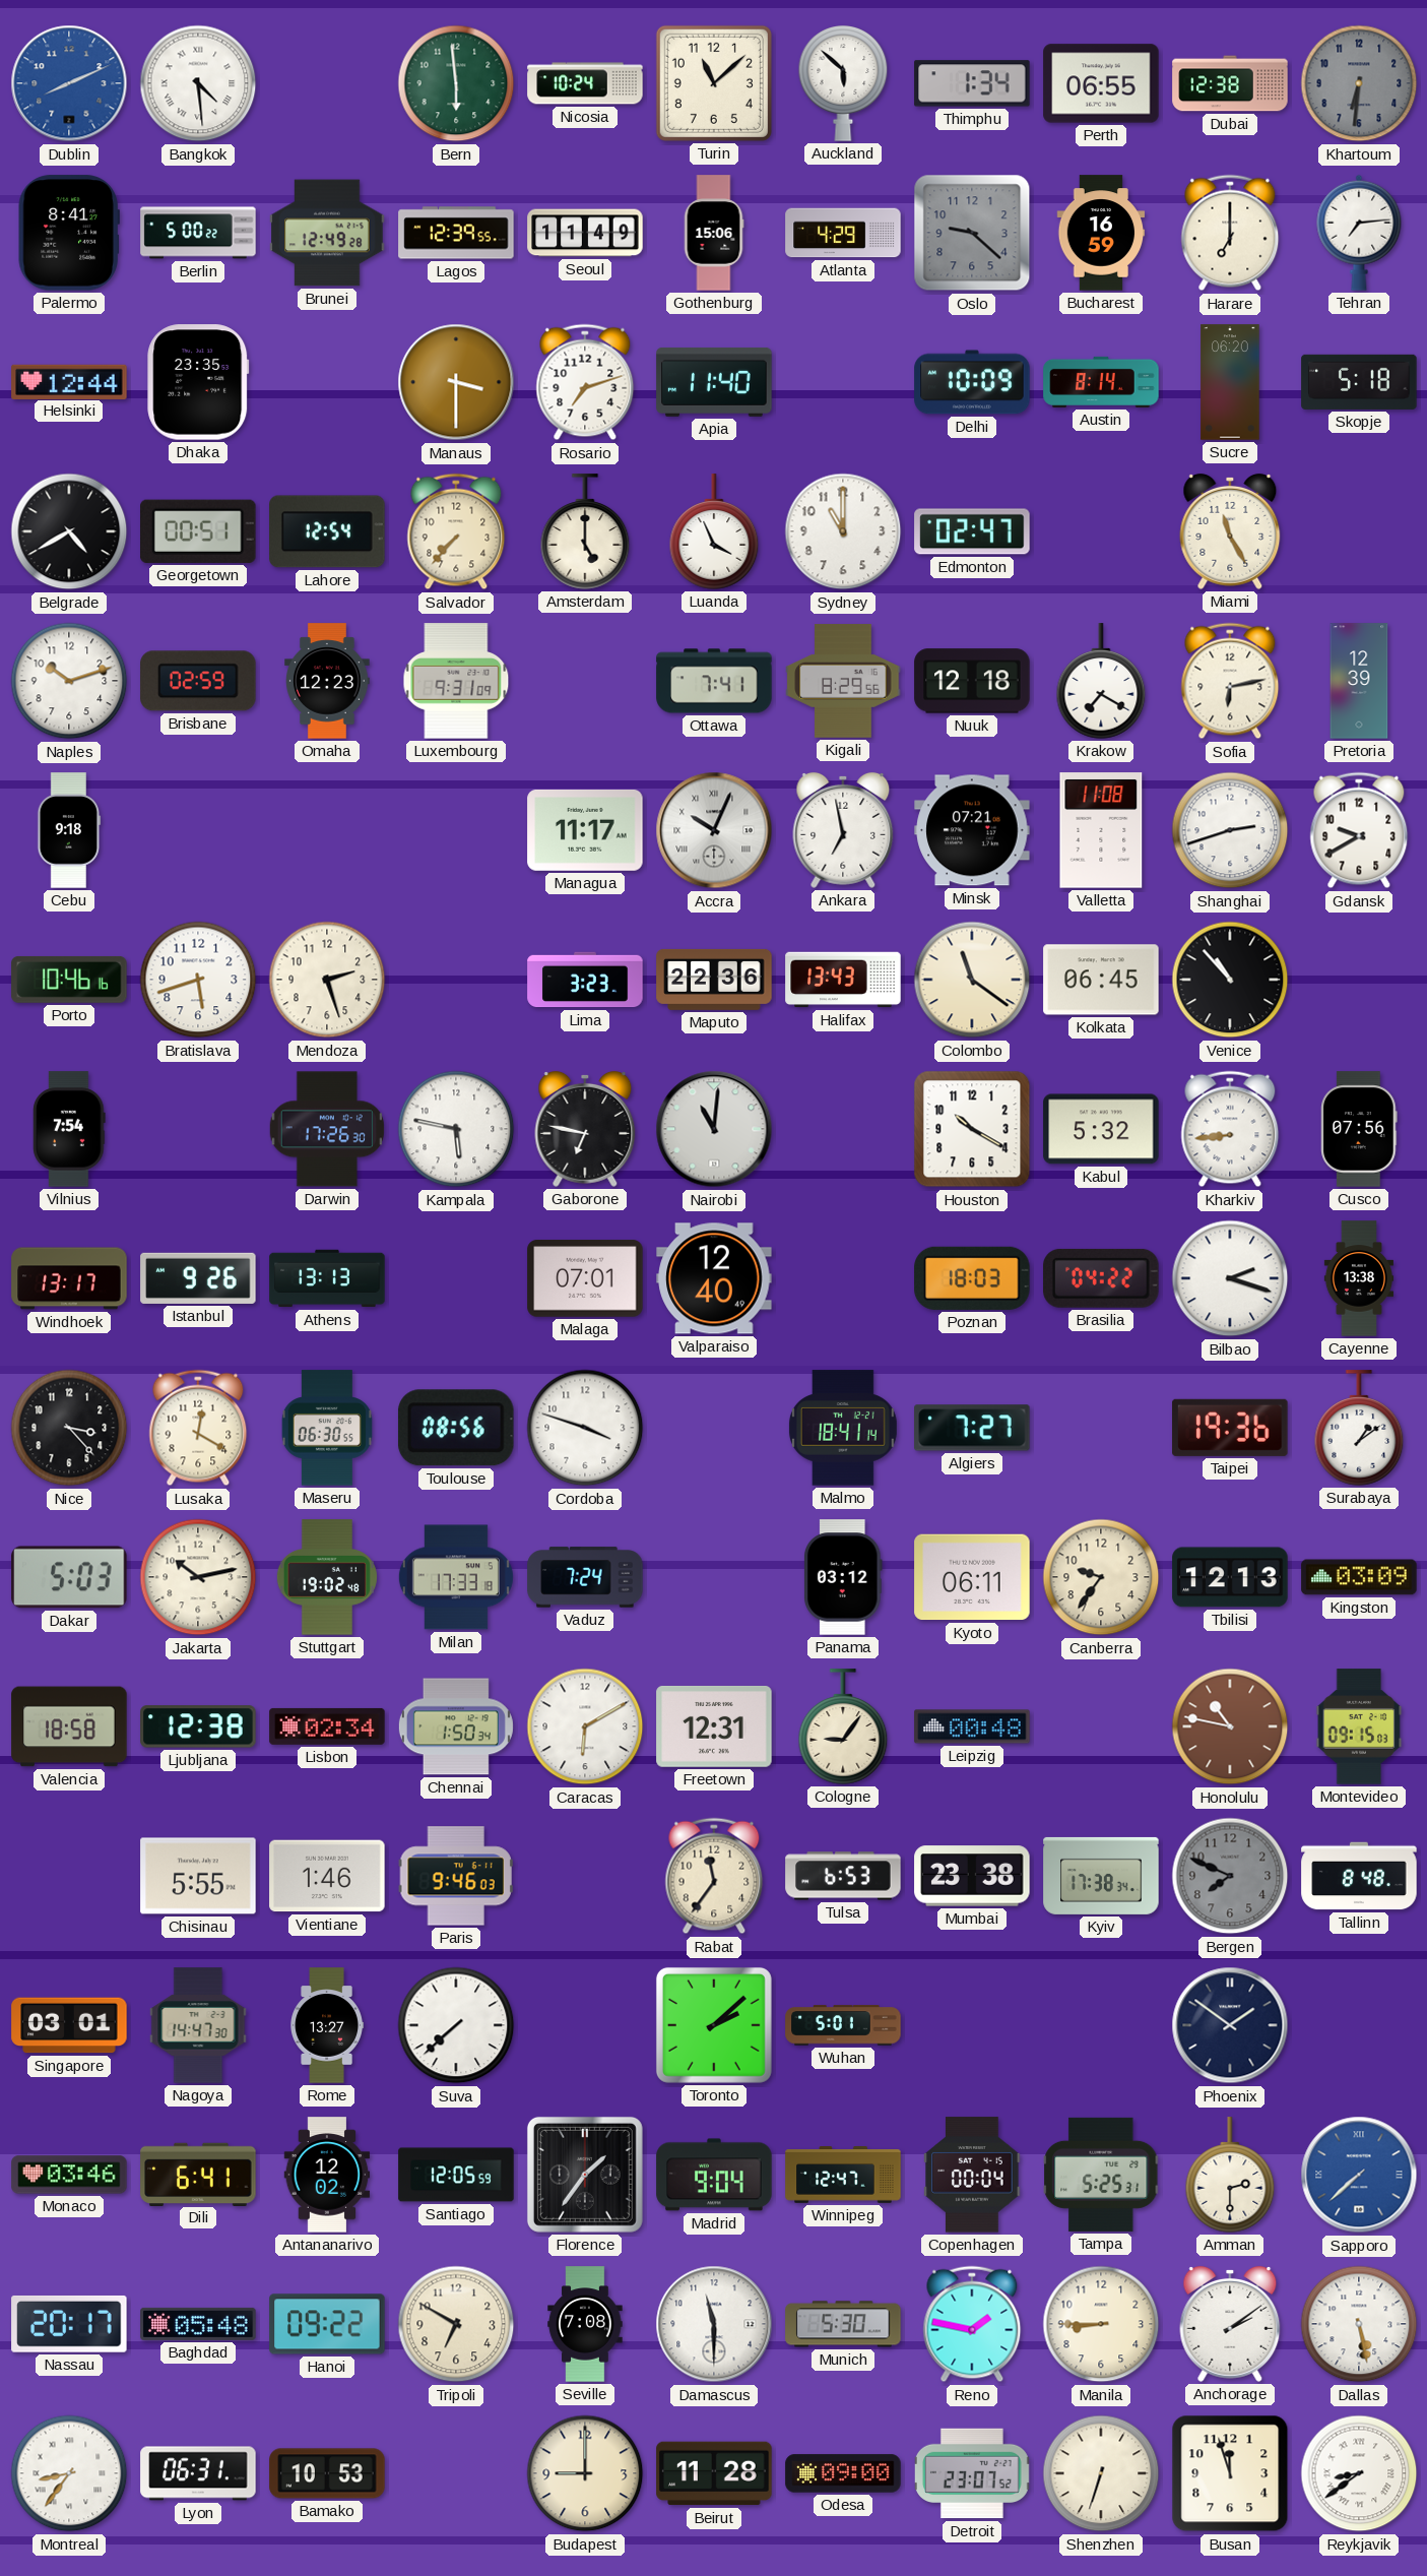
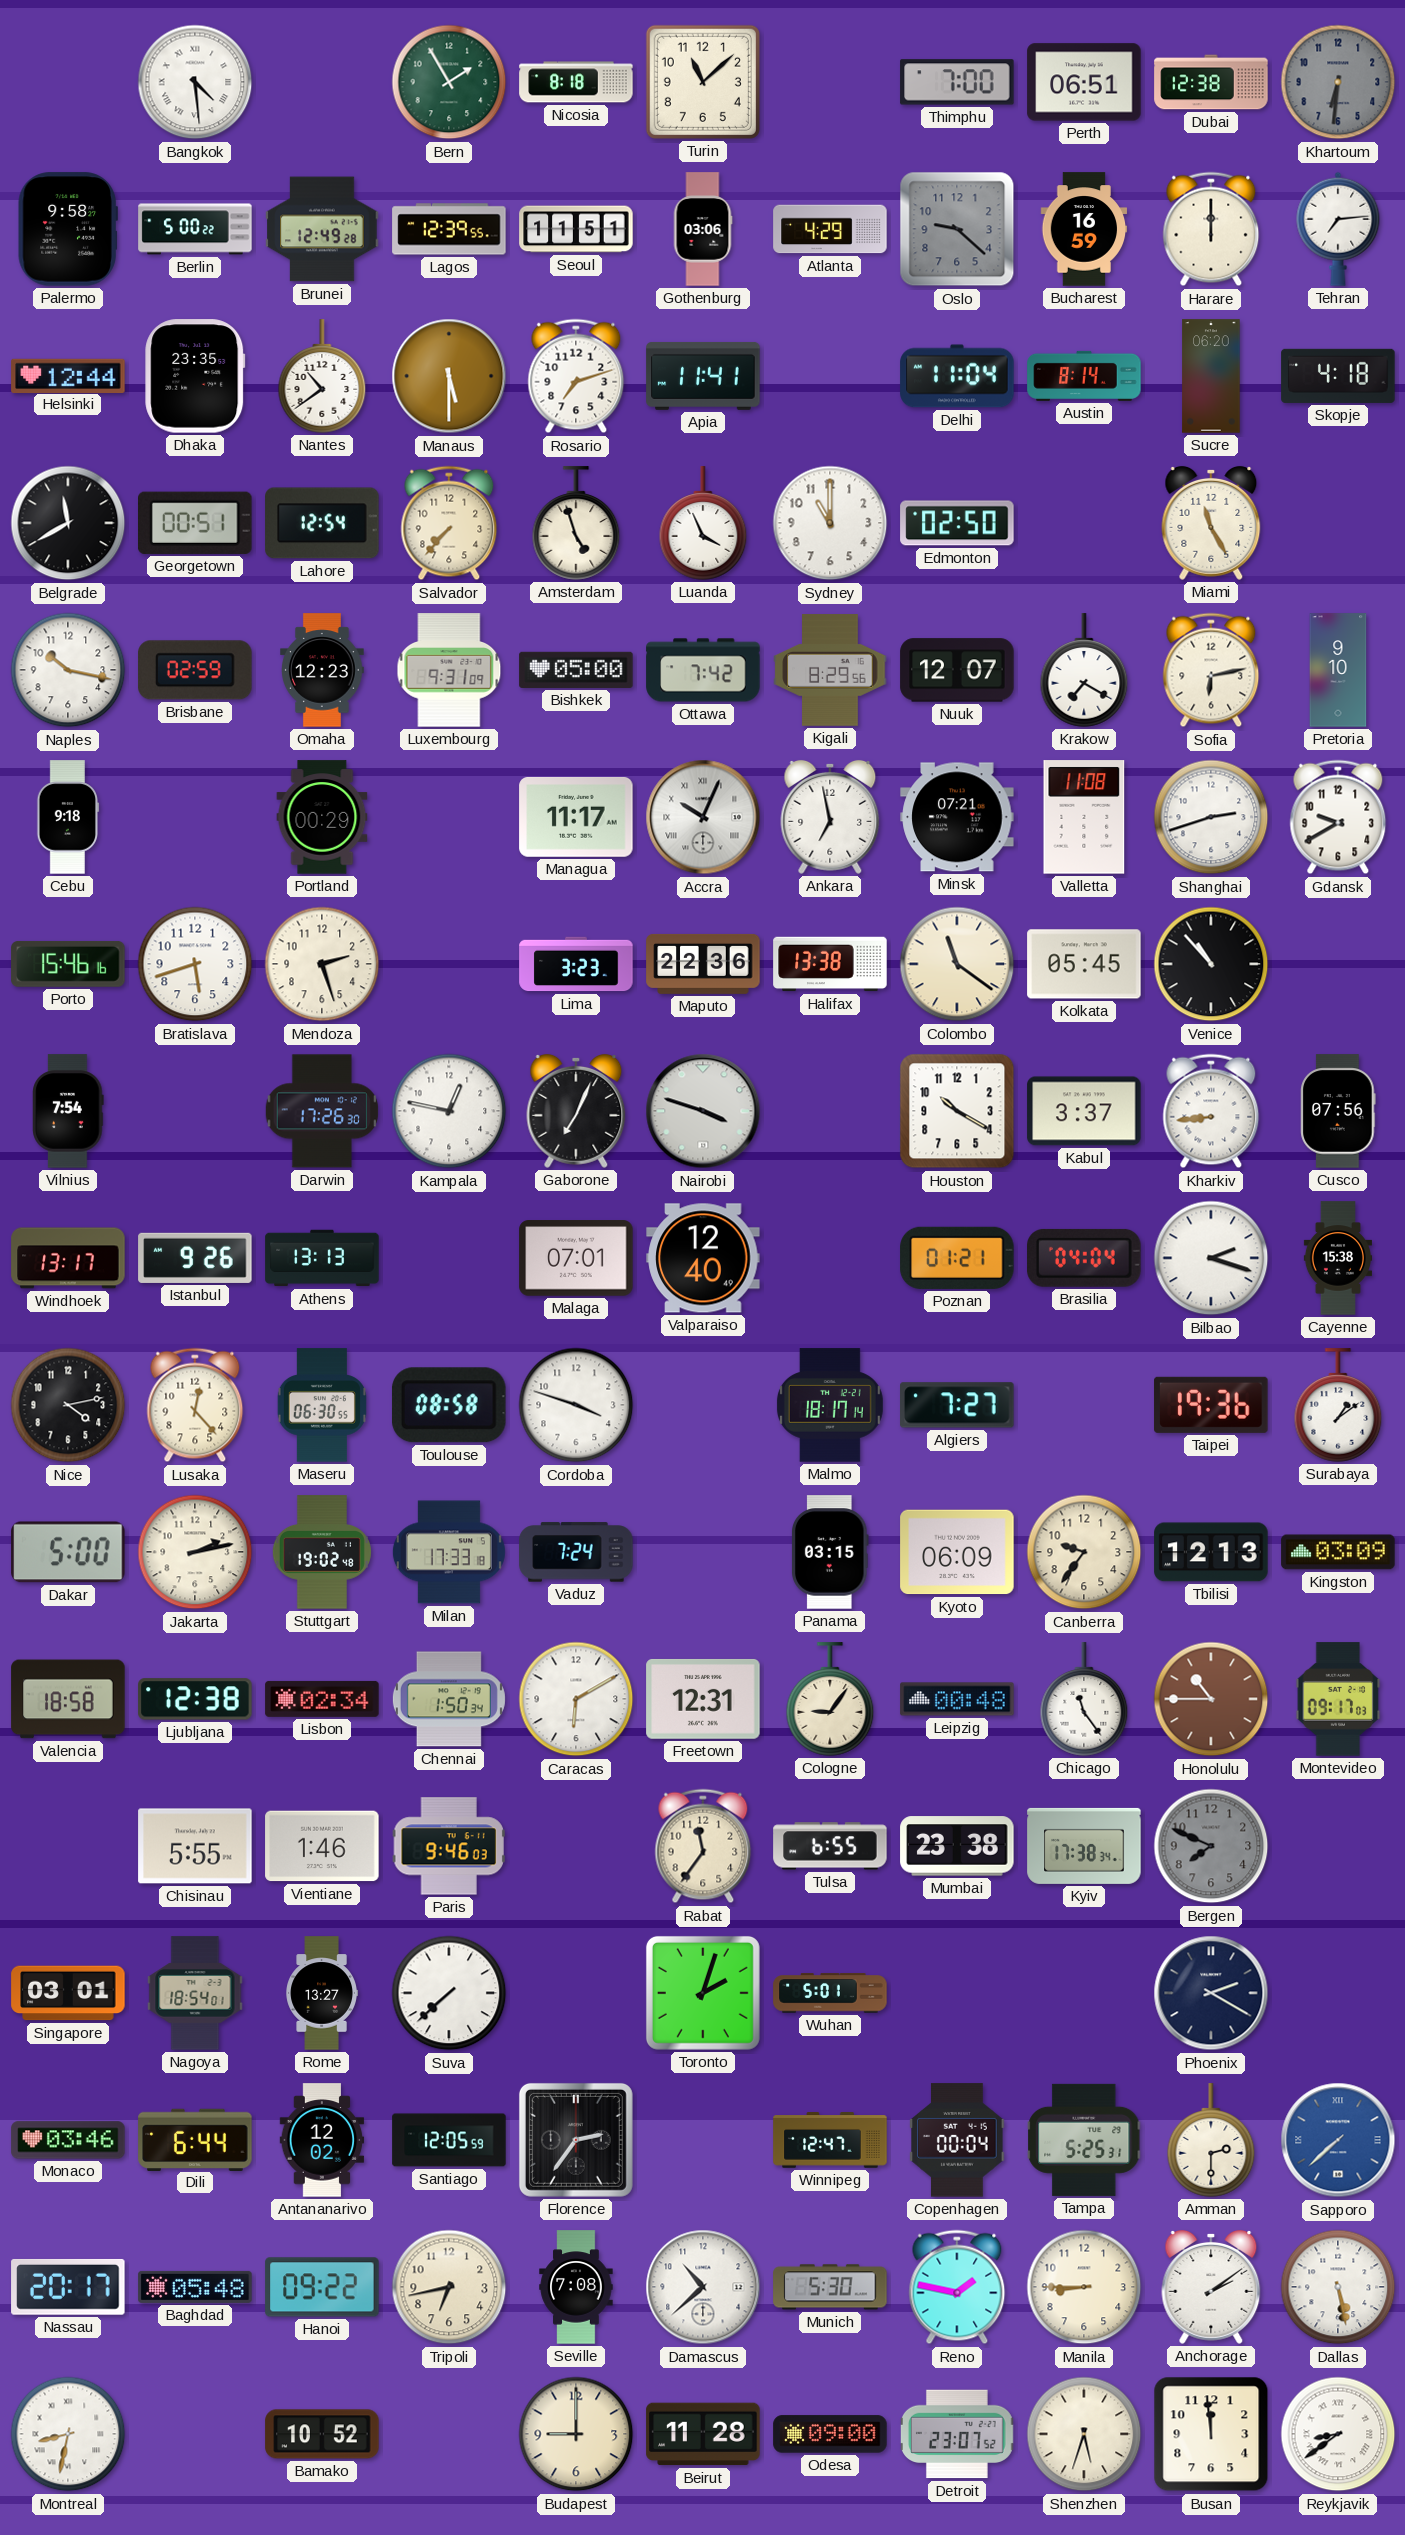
Dublin: 8:11 -> none
Bern: 5:59 -> 1:55
Nicosia: 10:24 -> 8:18
Auckland: 5:52 -> none
Thimphu: 1:34 -> 7:00
Perth: 06:55 -> 06:51
Palermo: 8:41 -> 9:58
Seoul: 11:49 -> 11:51
Gothenburg: 15:06 -> 03:06
Harare: 7:00 -> 12:00
Nantes: none -> 10:39
Manaus: 3:30 -> 5:30
Apia: 11:40 -> 11:41
Delhi: 10:09 -> 11:04
Skopje: 5:18 -> 4:18
Belgrade: 4:40 -> 11:40
Amsterdam: 5:00 -> 4:57
Edmonton: 02:47 -> 02:50
Naples: 10:12 -> 10:17
Bishkek: none -> 05:00
Ottawa: 7:41 -> 7:42
Nuuk: 12:18 -> 12:07
Pretoria: 12:39 -> 9:10
Portland: none -> 00:29
Porto: 10:46 -> 15:46
Halifax: 13:43 -> 13:38
Kolkata: 06:45 -> 05:45
Kampala: 5:47 -> 12:47
Gaborone: 6:47 -> 7:04
Nairobi: 11:01 -> 3:48
Kabul: 5:32 -> 3:37
Poznan: 18:03 -> 01:21
Brasilia: 04:22 -> 04:04
Cayenne: 13:38 -> 15:38
Nice: 3:23 -> 4:13
Lusaka: 12:20 -> 12:23
Toulouse: 08:56 -> 08:58
Malmo: 18:41 -> 18:17
Dakar: 5:03 -> 5:00
Jakarta: 10:13 -> 2:13
Panama: 03:12 -> 03:15
Kyoto: 06:11 -> 06:09
Chicago: none -> 11:24
Honolulu: 10:47 -> 10:45
Montevideo: 09:15 -> 09:17
Tulsa: 6:53 -> 6:55
Tallinn: 8:48 -> none
Nagoya: 14:47 -> 18:54
Toronto: 2:08 -> 2:03
Phoenix: 1:51 -> 2:20
Dili: 6:41 -> 6:44
Florence: 1:36 -> 2:36
Madrid: 9:04 -> none
Tripoli: 6:50 -> 6:43
Damascus: 11:30 -> 10:38
Montreal: 8:36 -> 8:32
Lyon: 06:31 -> none
Bamako: 10:53 -> 10:52
Shenzhen: 6:33 -> 5:33
Busan: 11:57 -> 11:59
